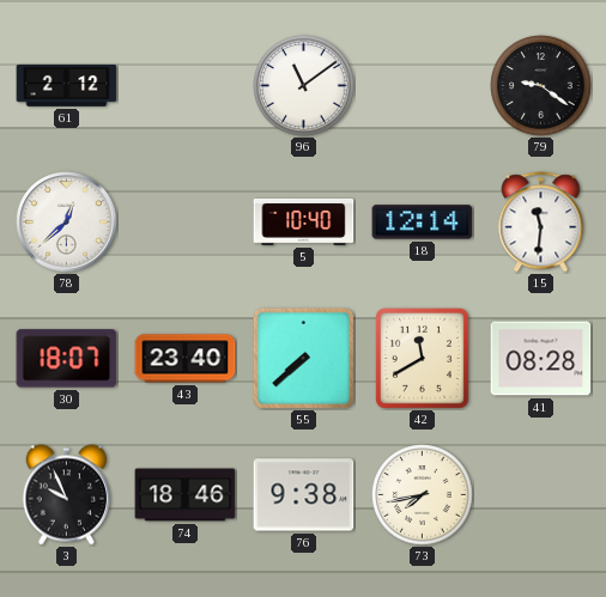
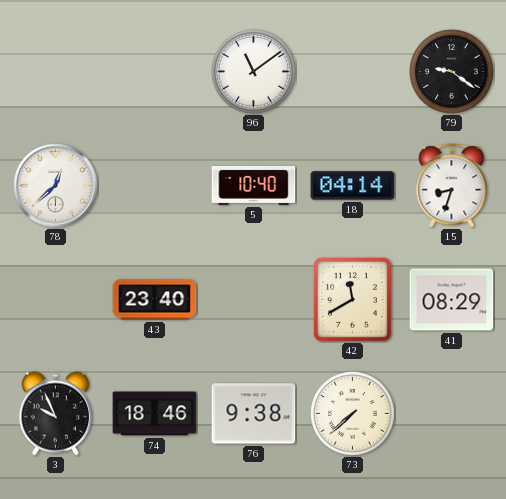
61: 2:12 -> none
18: 12:14 -> 04:14
15: 11:31 -> 8:33
30: 18:07 -> none
55: 7:38 -> none
41: 08:28 -> 08:29
73: 7:43 -> 7:38
